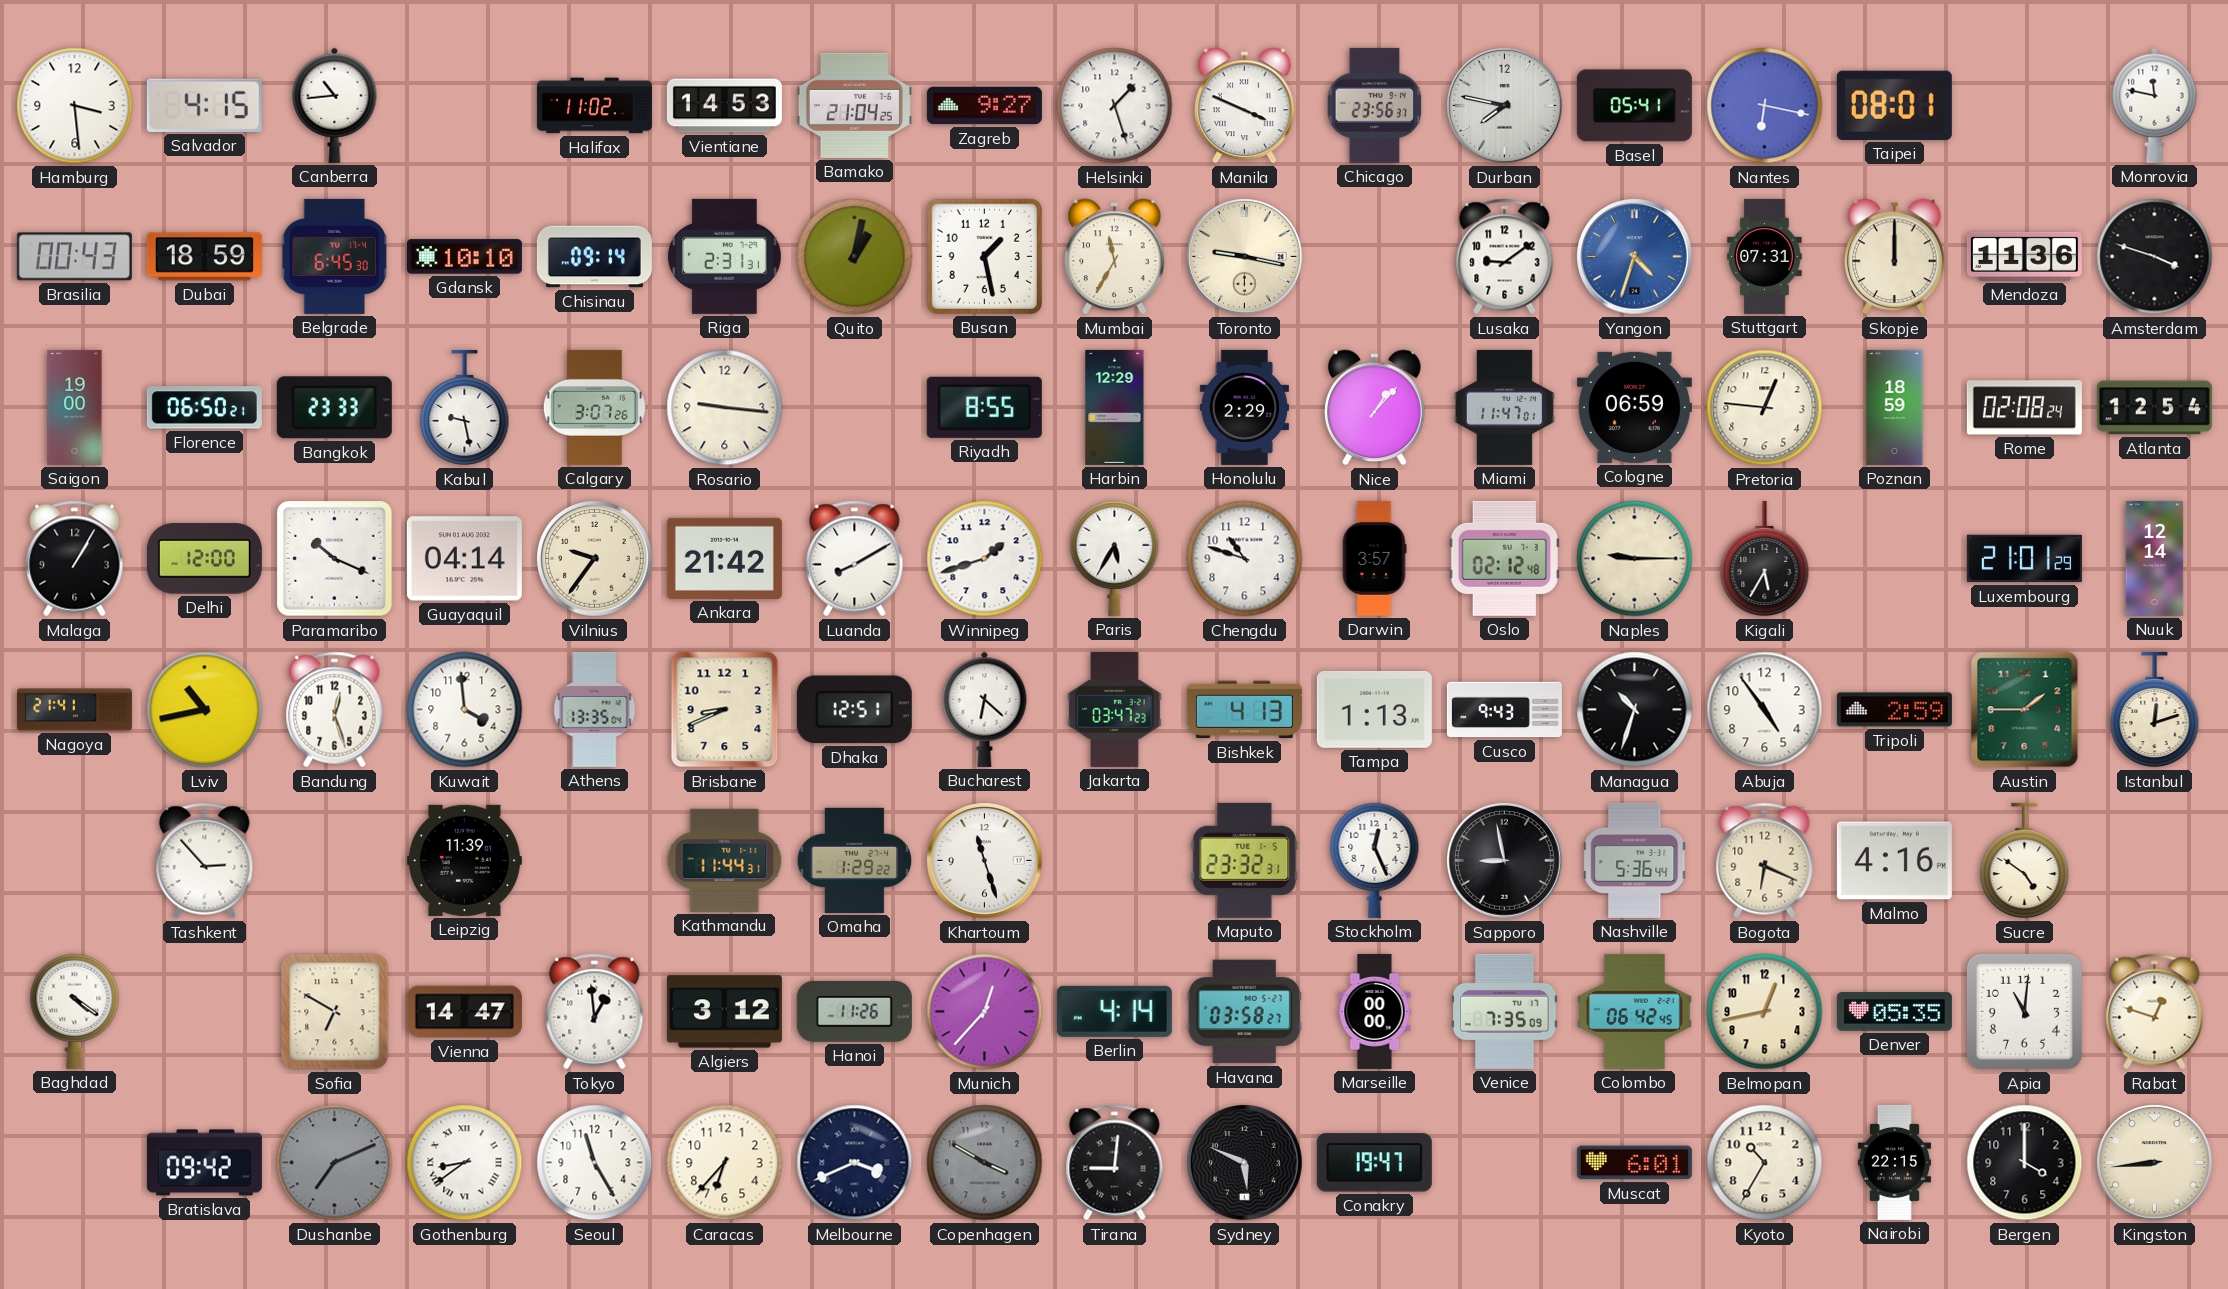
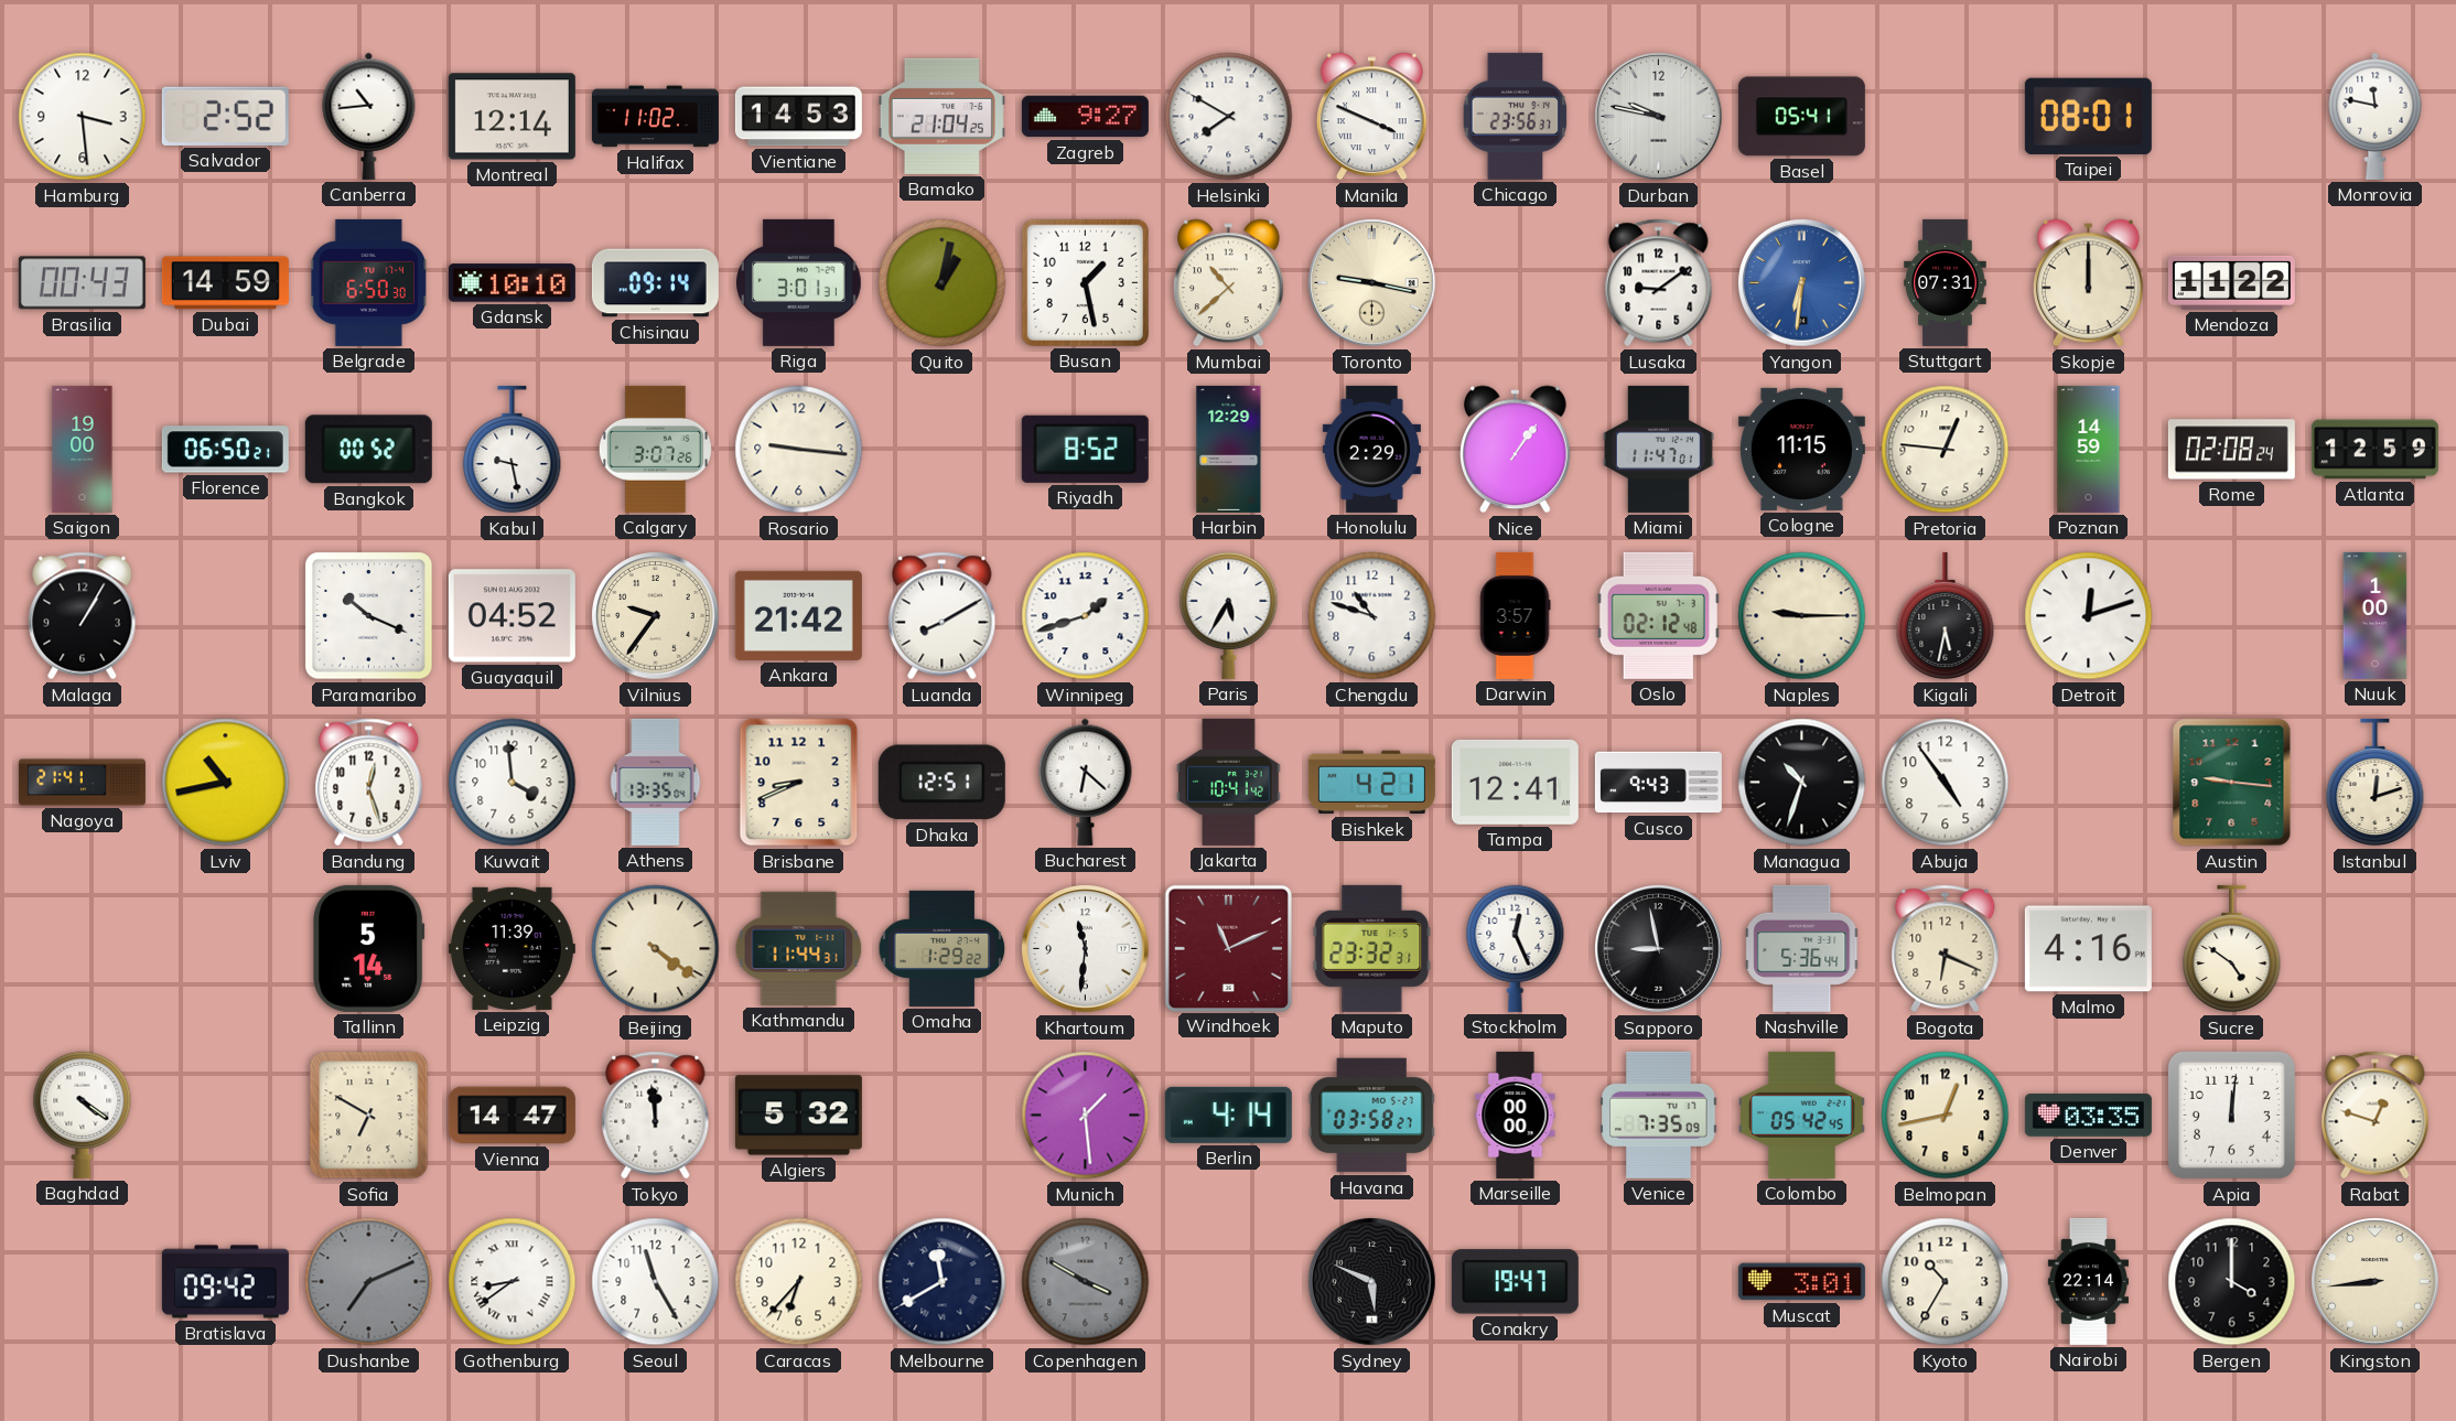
Salvador: 4:15 -> 2:52
Montreal: none -> 12:14
Helsinki: 1:27 -> 7:50
Durban: 7:47 -> 9:47
Nantes: 6:17 -> none
Dubai: 18:59 -> 14:59
Belgrade: 6:45 -> 6:50
Riga: 2:31 -> 3:01
Mumbai: 11:35 -> 10:38
Yangon: 4:33 -> 6:31
Mendoza: 11:36 -> 11:22
Amsterdam: 3:48 -> none
Bangkok: 23:33 -> 00:52
Riyadh: 8:55 -> 8:52
Nice: 1:07 -> 1:06
Cologne: 06:59 -> 11:15
Poznan: 18:59 -> 14:59
Atlanta: 12:54 -> 12:59
Delhi: 12:00 -> none
Guayaquil: 04:14 -> 04:52
Kigali: 5:35 -> 5:32
Detroit: none -> 12:12
Luxembourg: 21:01 -> none
Nuuk: 12:14 -> 1:00
Jakarta: 03:47 -> 10:41
Bishkek: 4:13 -> 4:21
Tampa: 1:13 -> 12:41
Tripoli: 2:59 -> none
Austin: 1:45 -> 9:16
Tashkent: 2:53 -> none
Tallinn: none -> 5:14
Beijing: none -> 4:21
Khartoum: 11:27 -> 11:31
Windhoek: none -> 11:11
Tokyo: 12:59 -> 11:59
Algiers: 3:12 -> 5:32
Hanoi: 11:26 -> none
Munich: 12:37 -> 1:29
Colombo: 06:42 -> 05:42
Denver: 05:35 -> 03:35
Apia: 11:01 -> 12:01
Melbourne: 3:41 -> 11:40
Tirana: 9:01 -> none
Muscat: 6:01 -> 3:01
Nairobi: 22:15 -> 22:14
